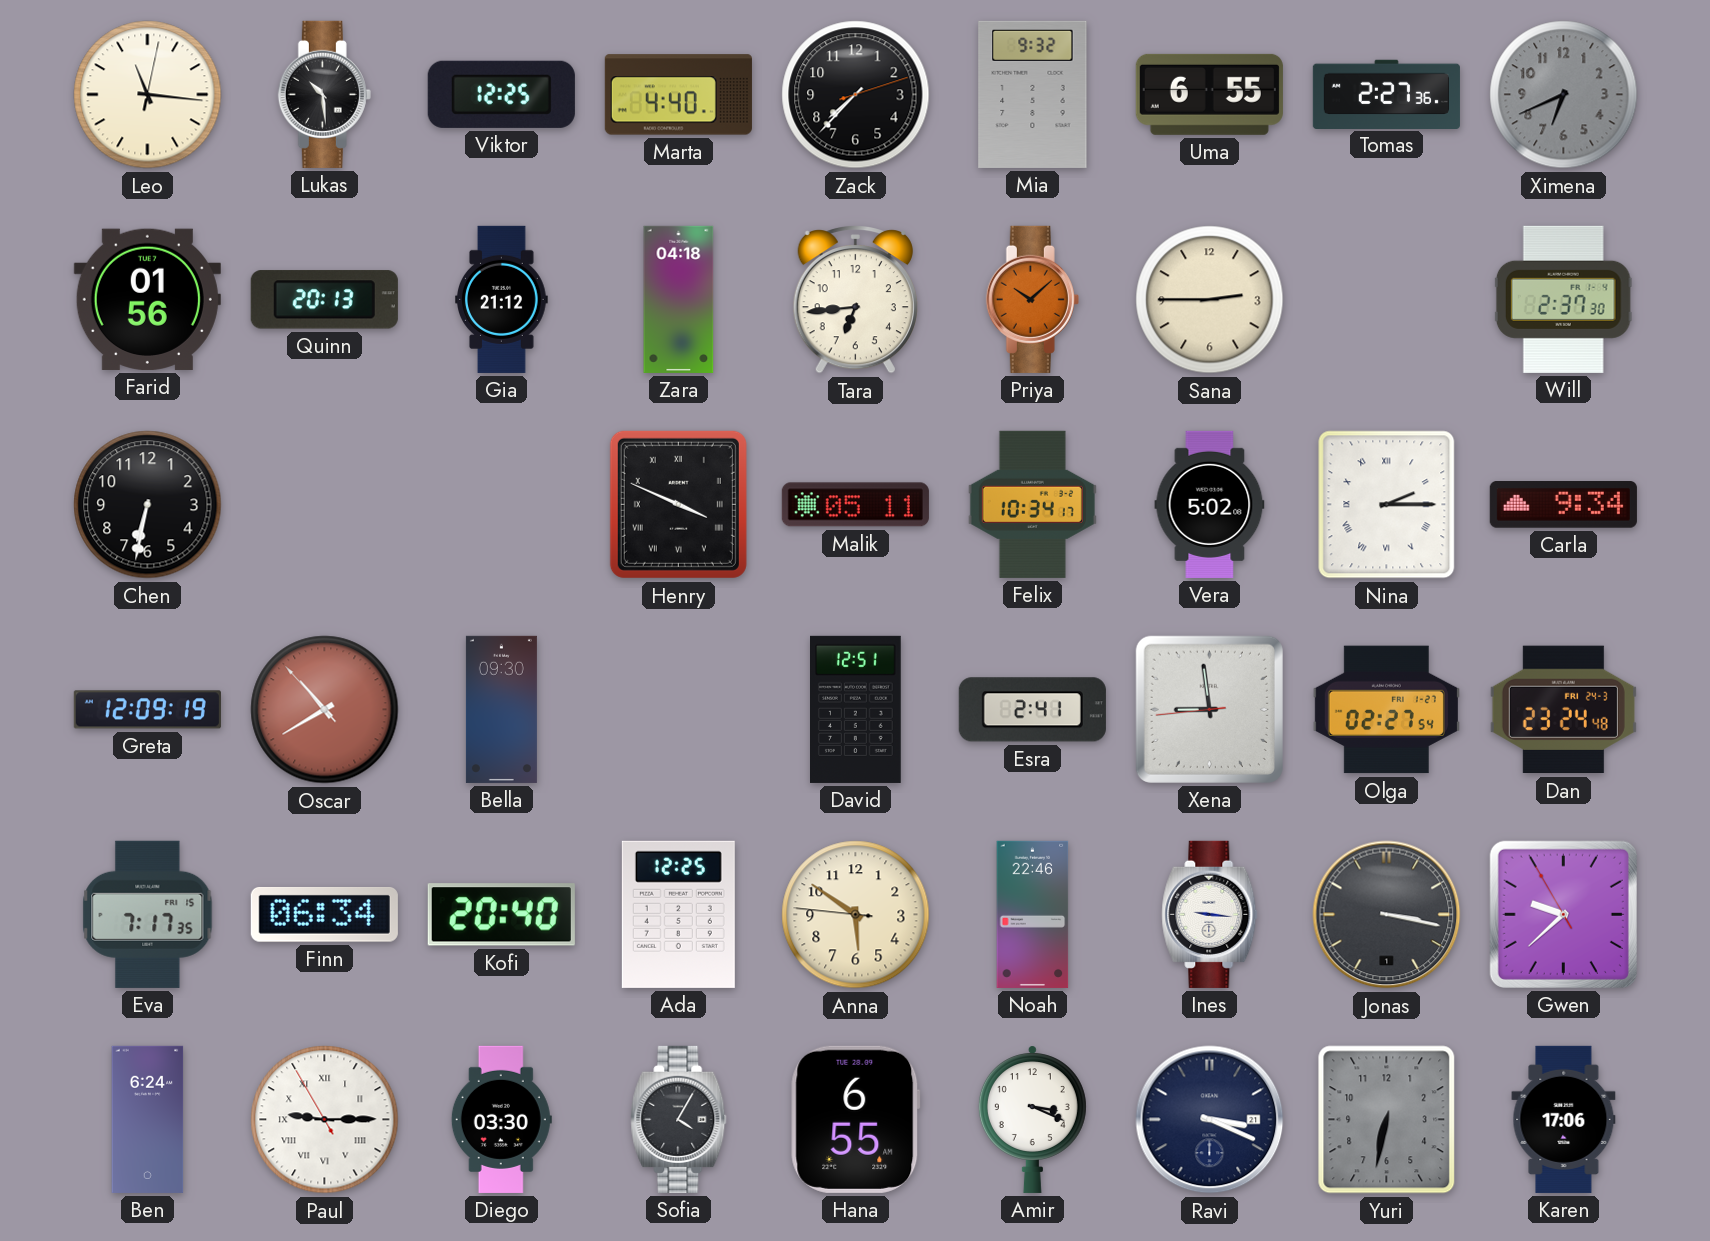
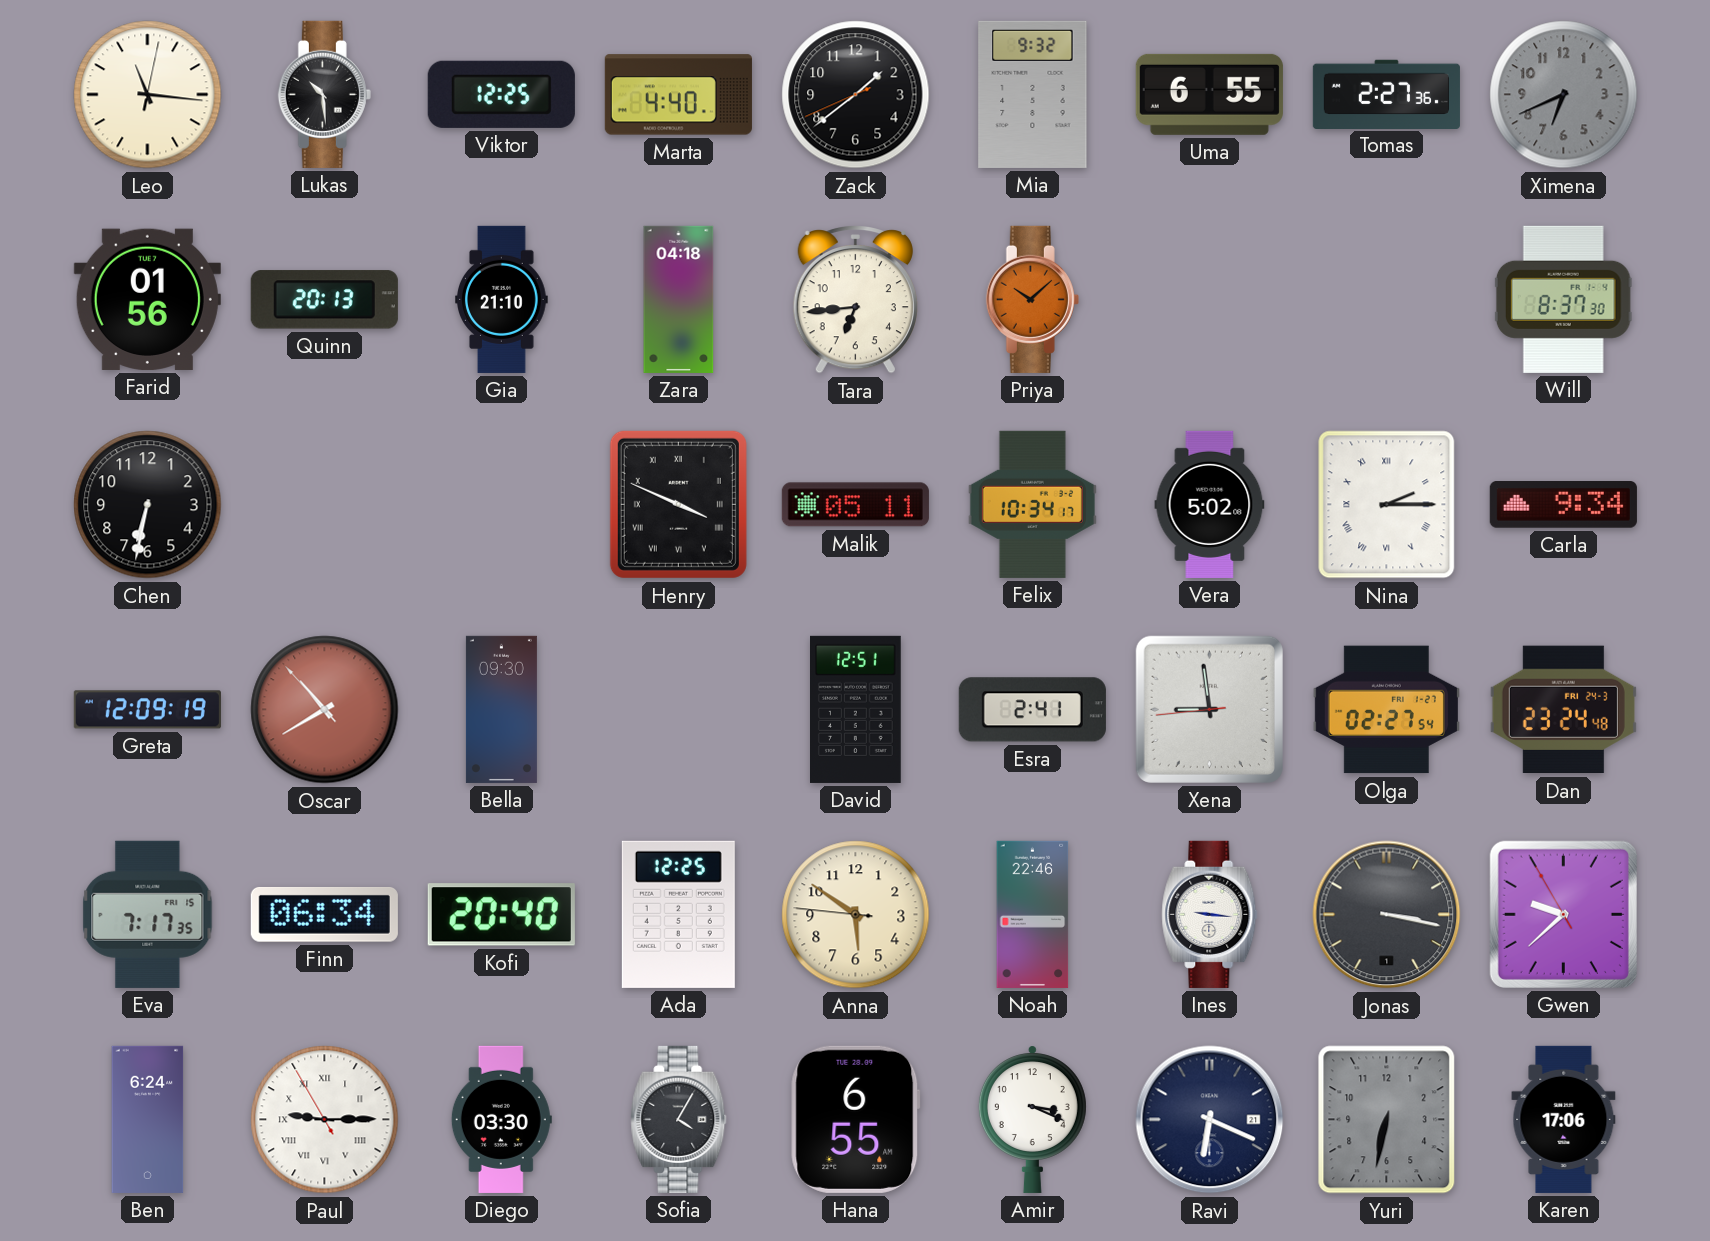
Zack: 7:37 -> 1:38
Gia: 21:12 -> 21:10
Sana: 2:45 -> none
Will: 2:37 -> 8:37
Ravi: 3:19 -> 6:19
